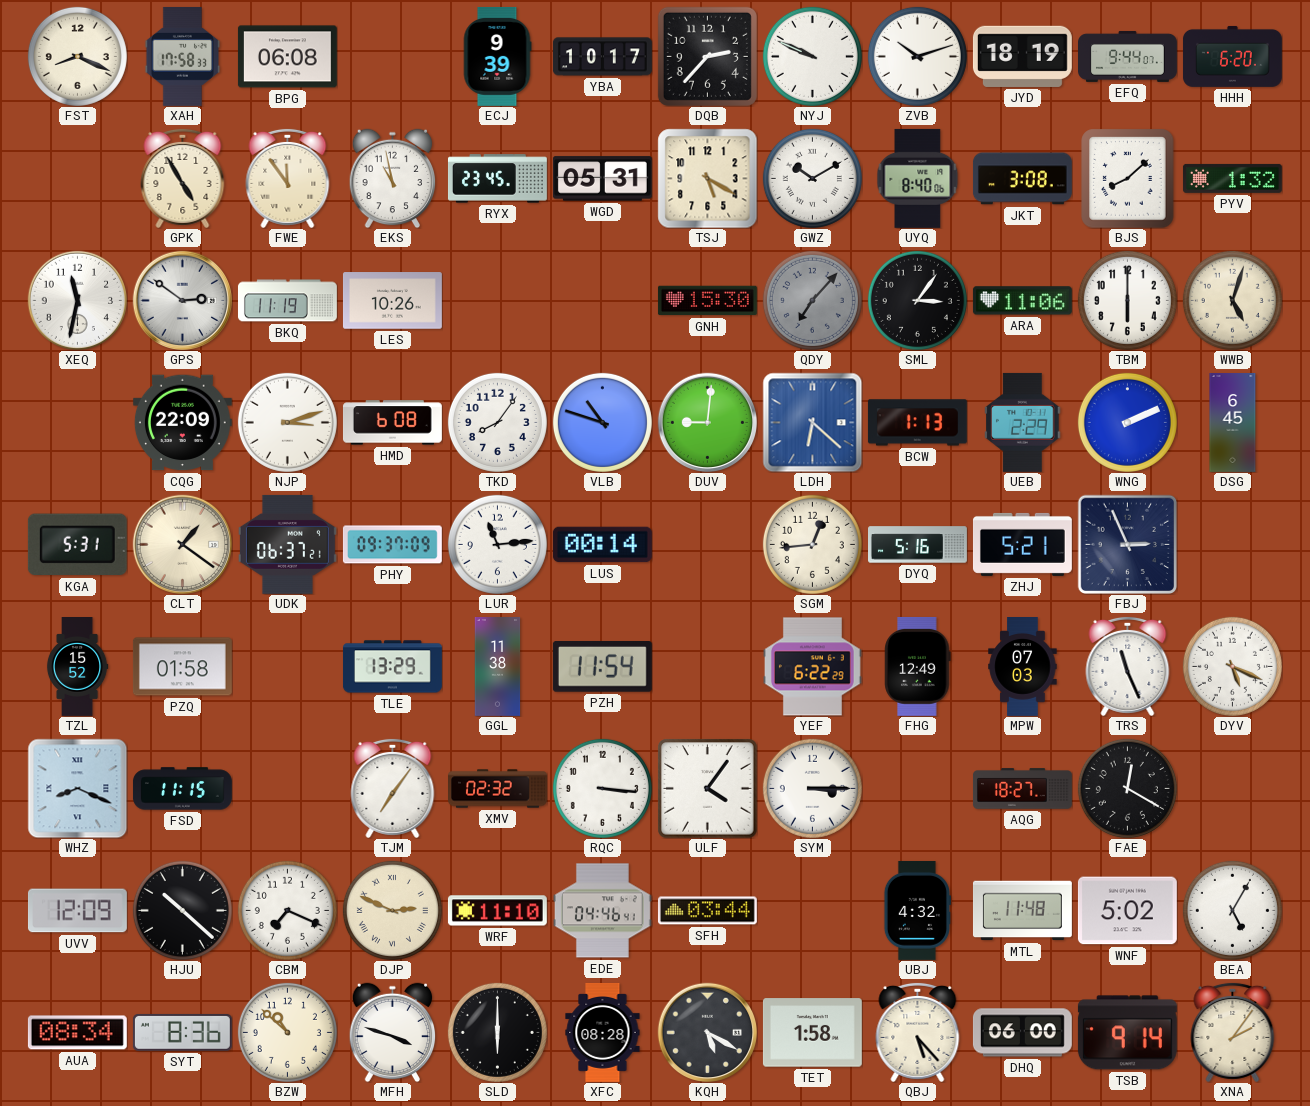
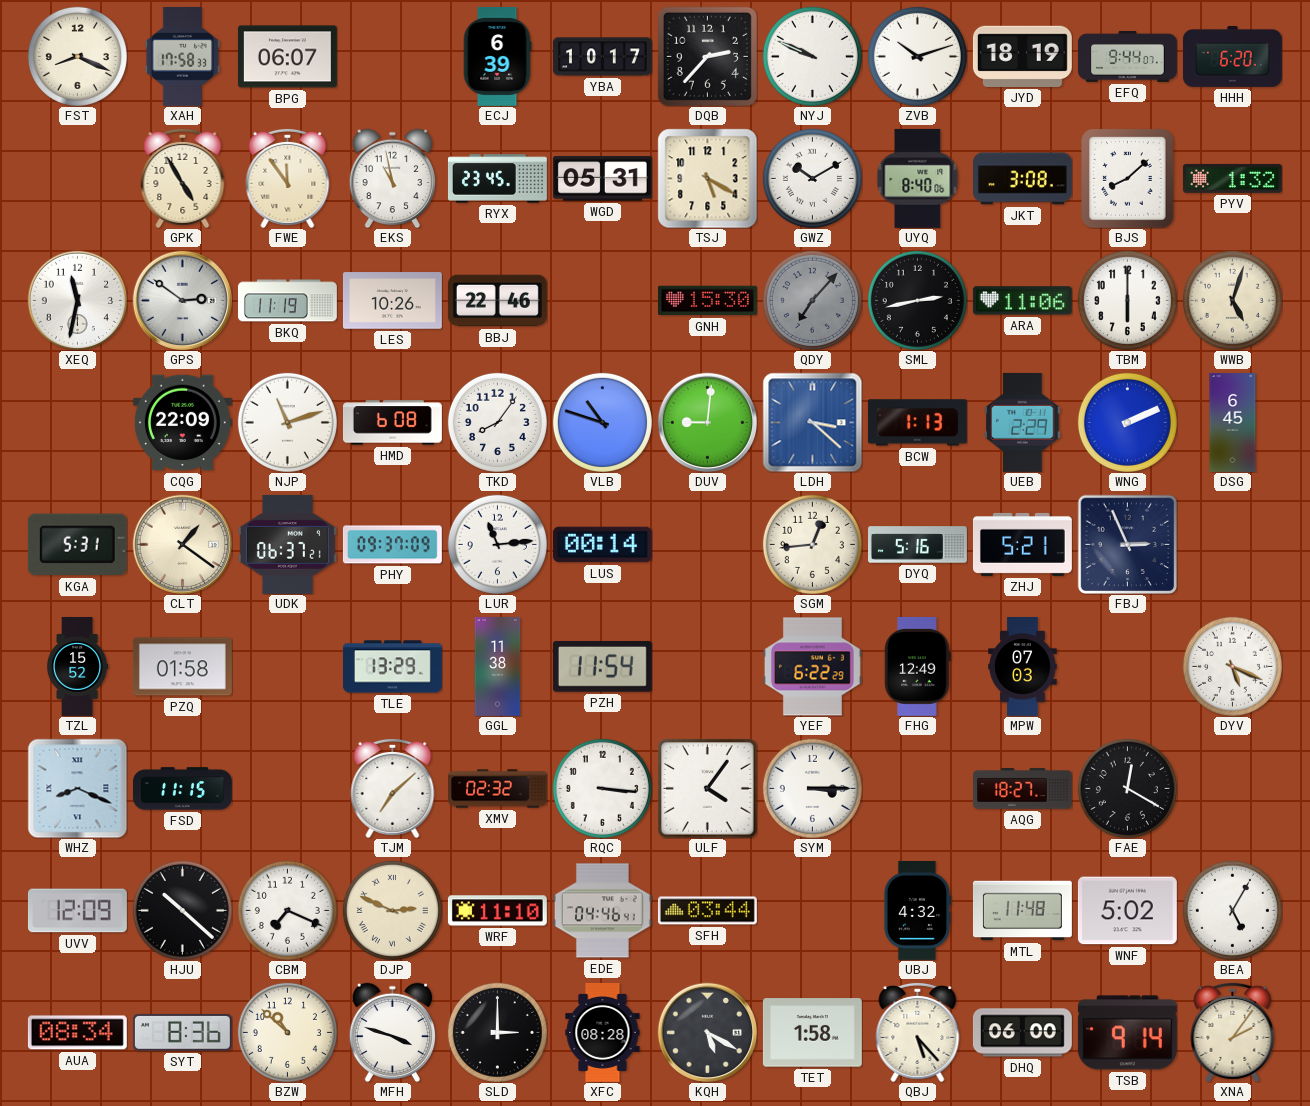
BPG: 06:08 -> 06:07
ECJ: 9:39 -> 6:39
BBJ: none -> 22:46
SML: 3:06 -> 2:43
NJP: 3:12 -> 11:12
LDH: 6:22 -> 3:22
TRS: 11:26 -> none
TJM: 7:06 -> 7:08
SLD: 6:00 -> 3:00
